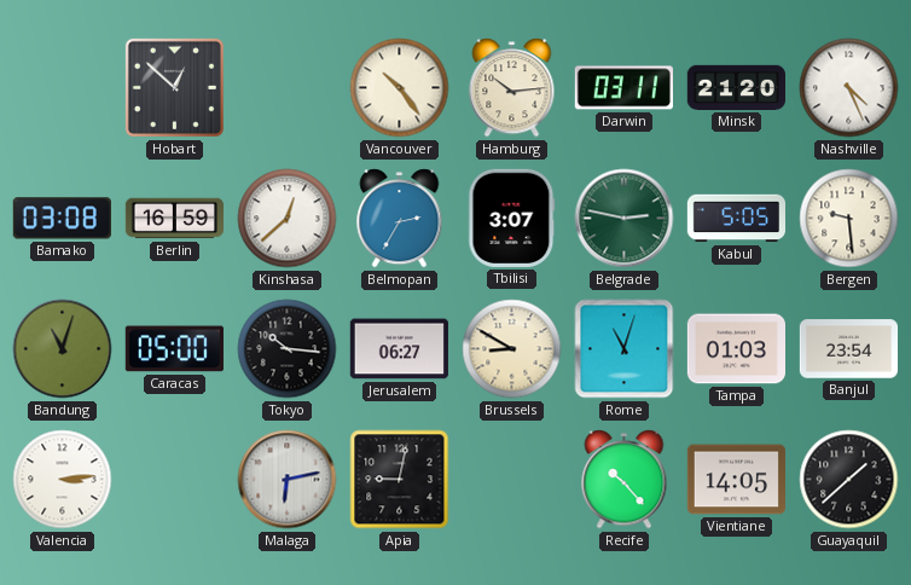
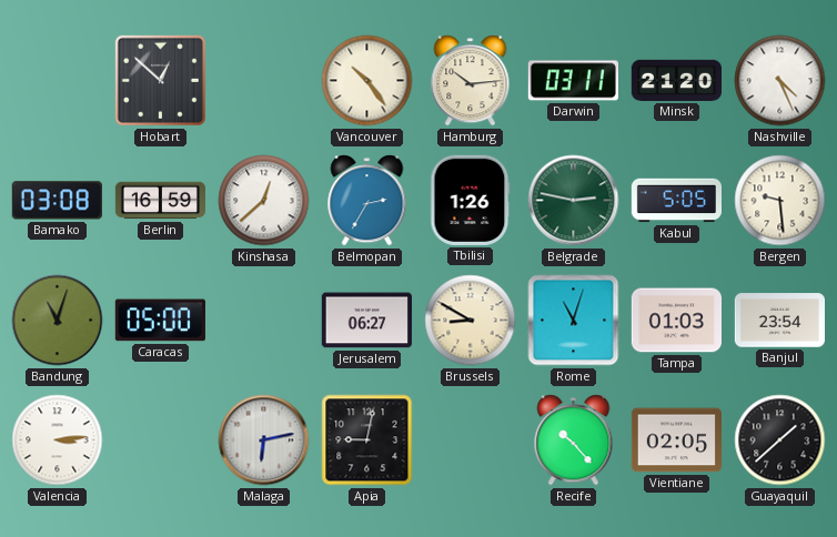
Tbilisi: 3:07 -> 1:26
Tokyo: 10:16 -> none
Vientiane: 14:05 -> 02:05
